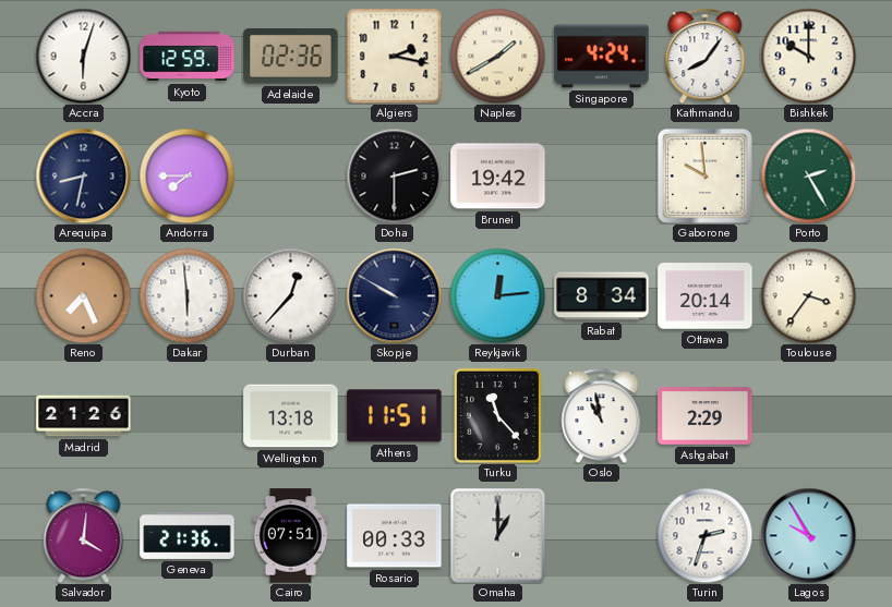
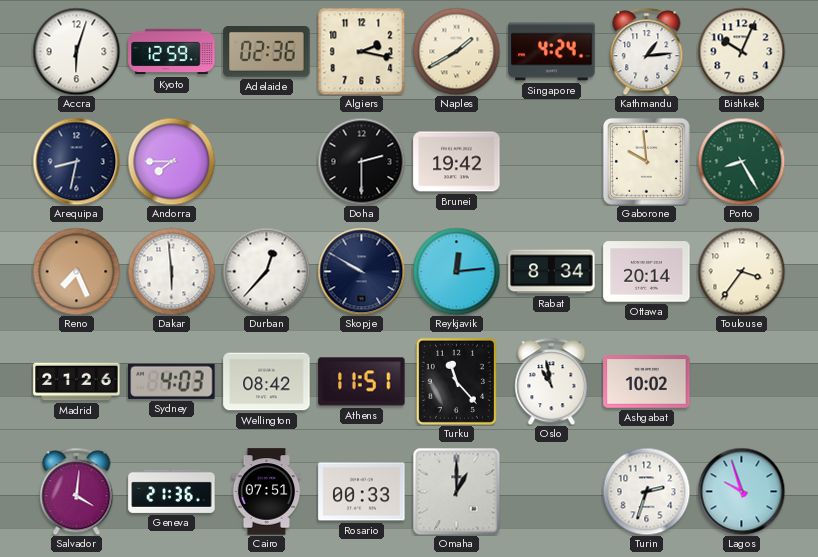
Kathmandu: 8:06 -> 1:14
Bishkek: 10:00 -> 10:04
Porto: 2:25 -> 8:25
Sydney: none -> 4:03
Wellington: 13:18 -> 08:42
Ashgabat: 2:29 -> 10:02
Lagos: 9:55 -> 9:57
